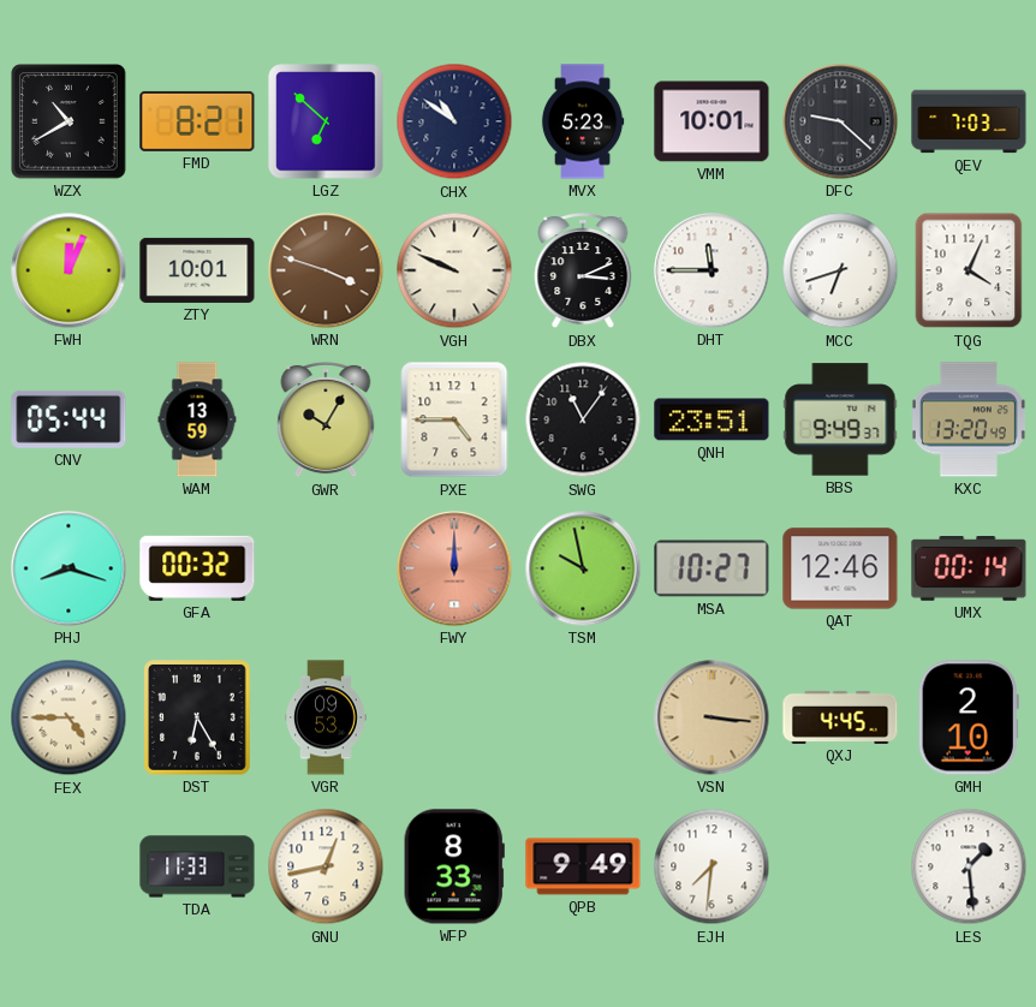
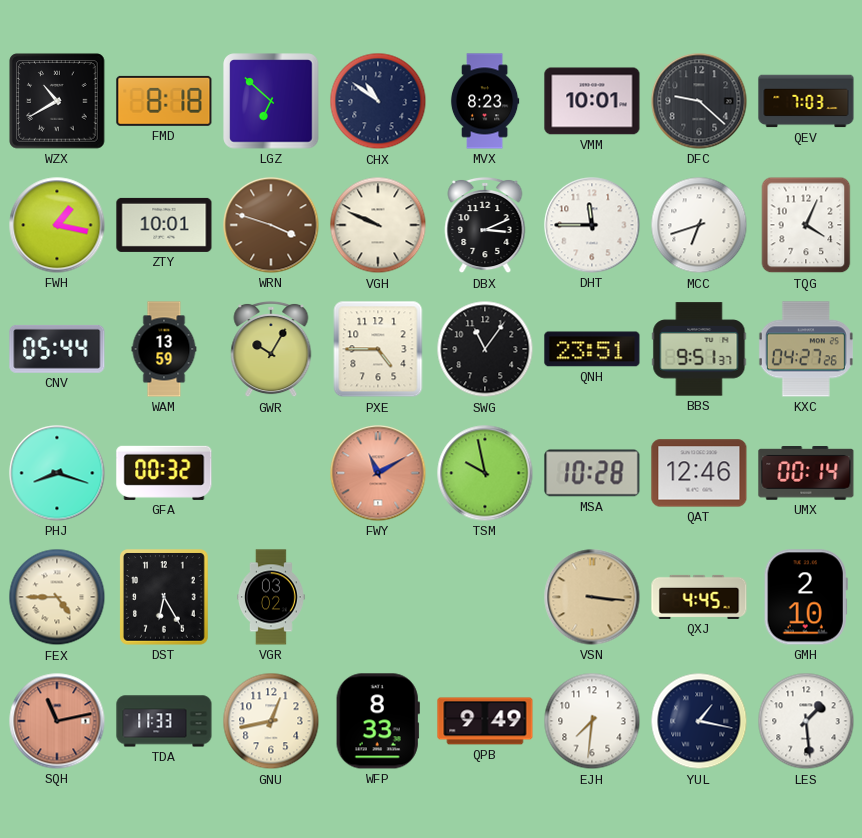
FMD: 8:21 -> 8:18
MVX: 5:23 -> 8:23
FWH: 12:04 -> 1:17
BBS: 9:49 -> 9:51
KXC: 13:20 -> 04:27
FWY: 12:00 -> 11:10
MSA: 10:27 -> 10:28
VGR: 09:53 -> 03:02
SQH: none -> 11:13
YUL: none -> 1:17
